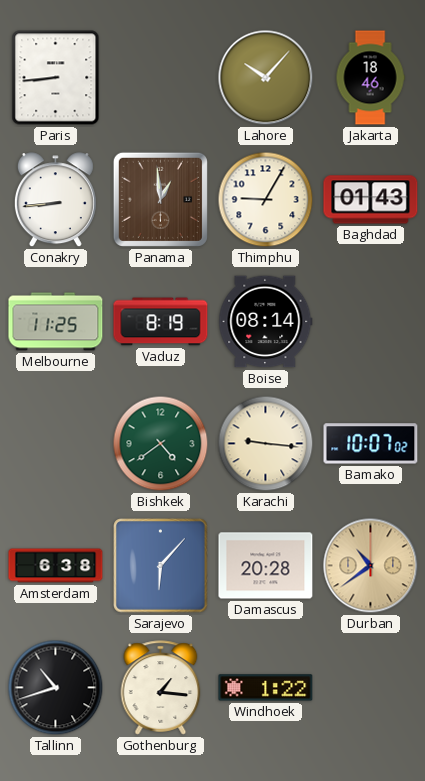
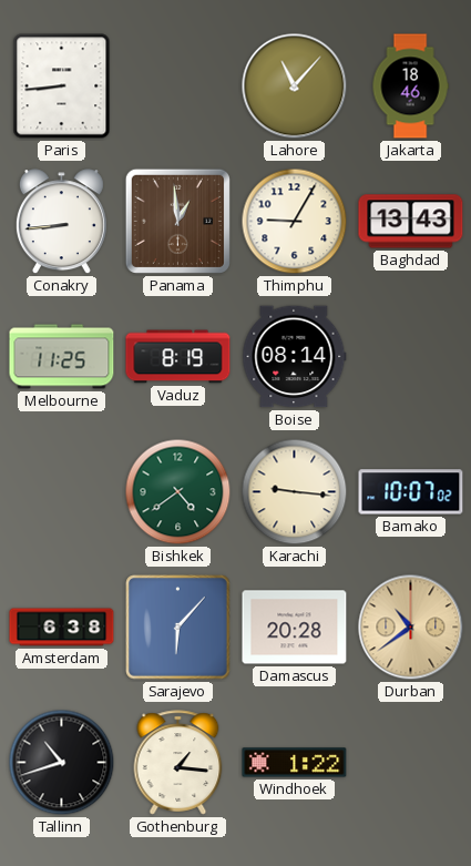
Lahore: 10:07 -> 11:07
Baghdad: 01:43 -> 13:43
